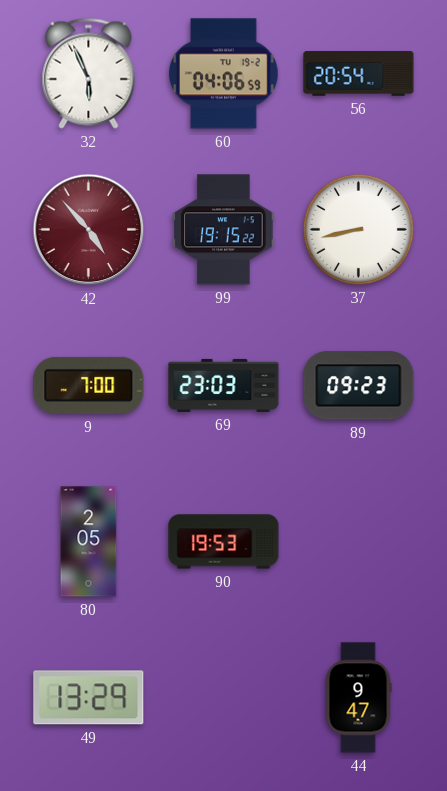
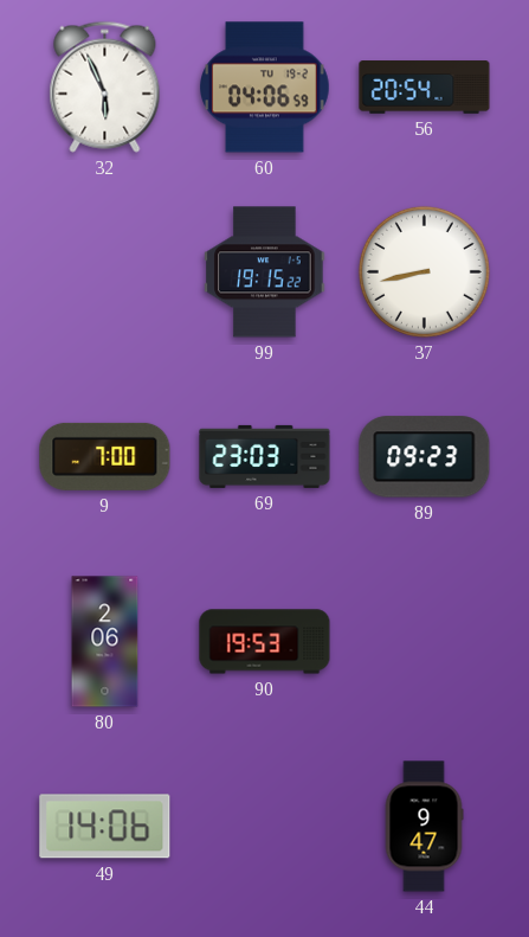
42: 4:53 -> none
80: 2:05 -> 2:06
49: 13:29 -> 14:06
